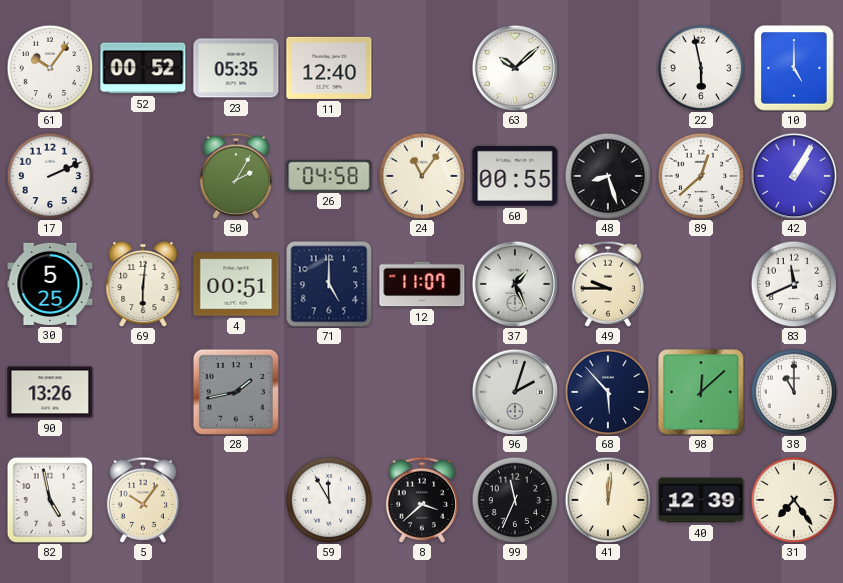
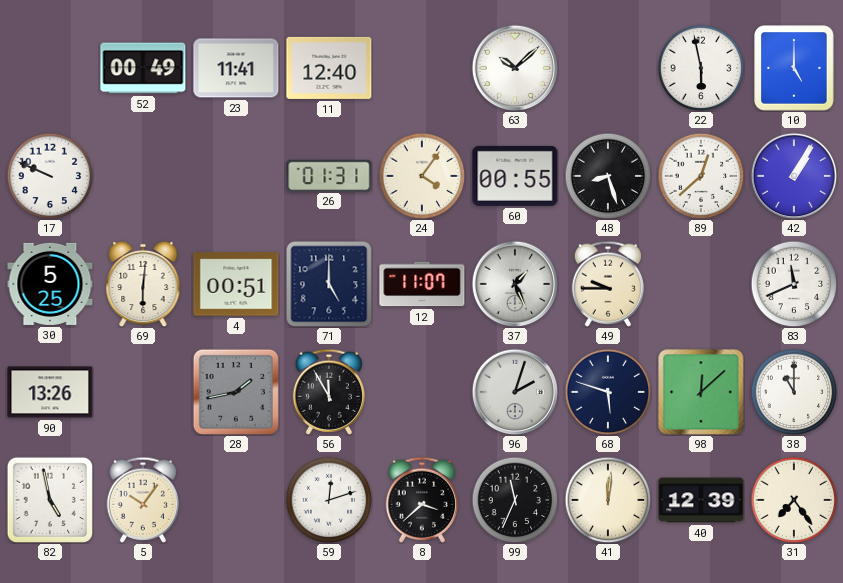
61: 10:06 -> none
52: 00:52 -> 00:49
23: 05:35 -> 11:41
17: 2:11 -> 9:49
50: 2:05 -> none
26: 04:58 -> 01:31
24: 11:06 -> 4:06
56: none -> 11:55
68: 5:53 -> 5:48
59: 11:55 -> 12:12
